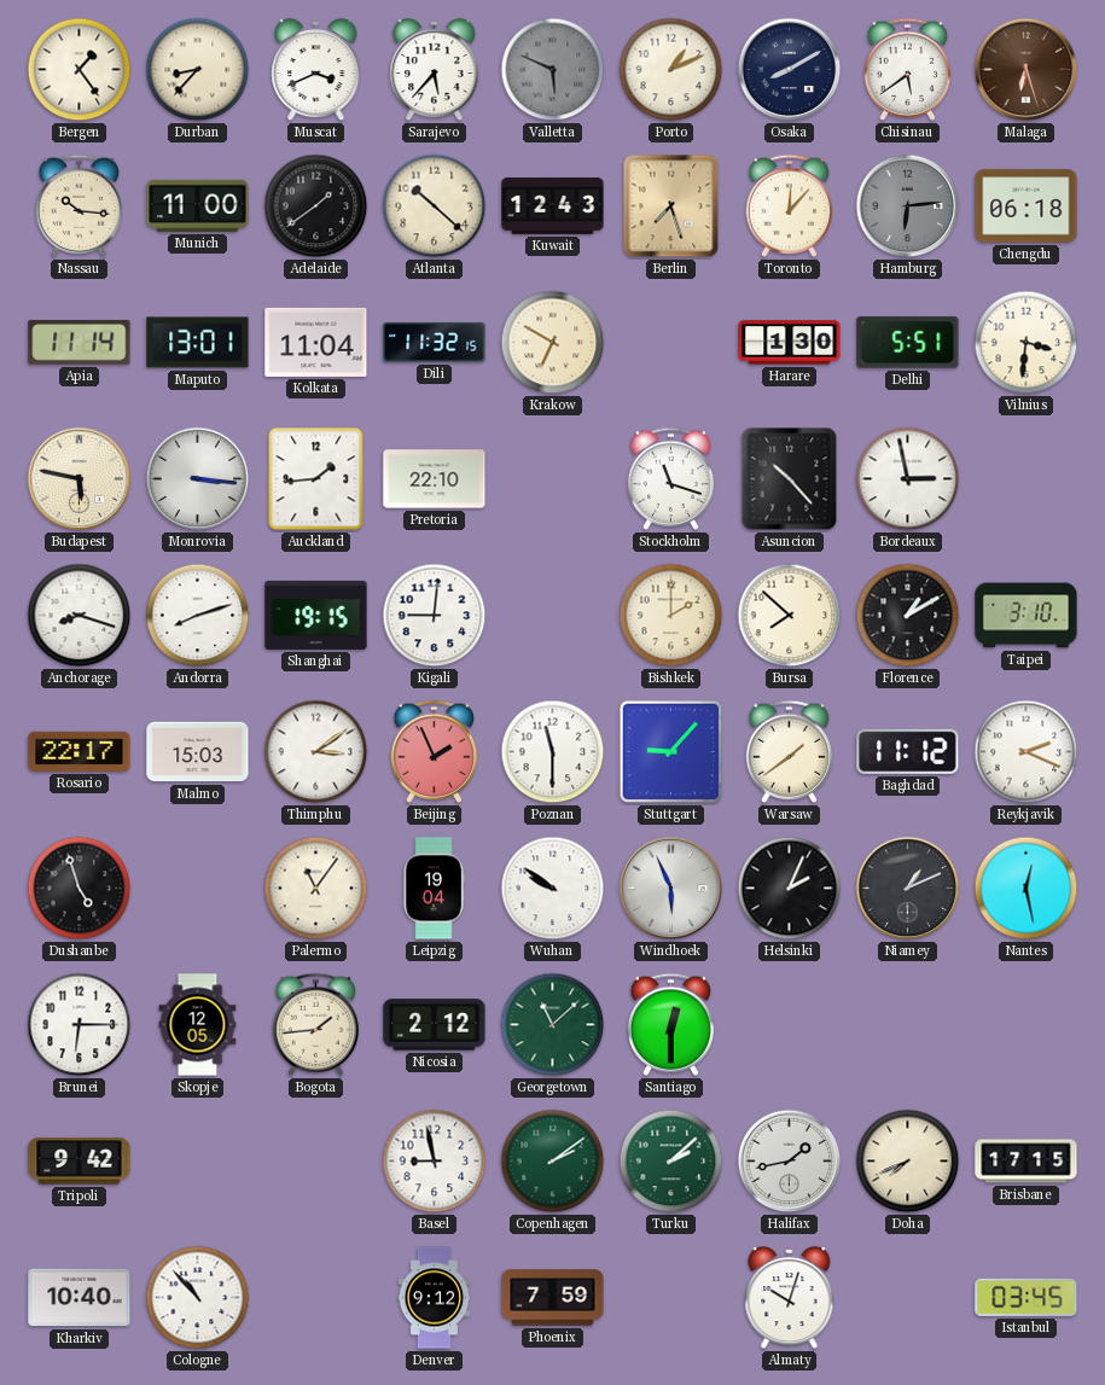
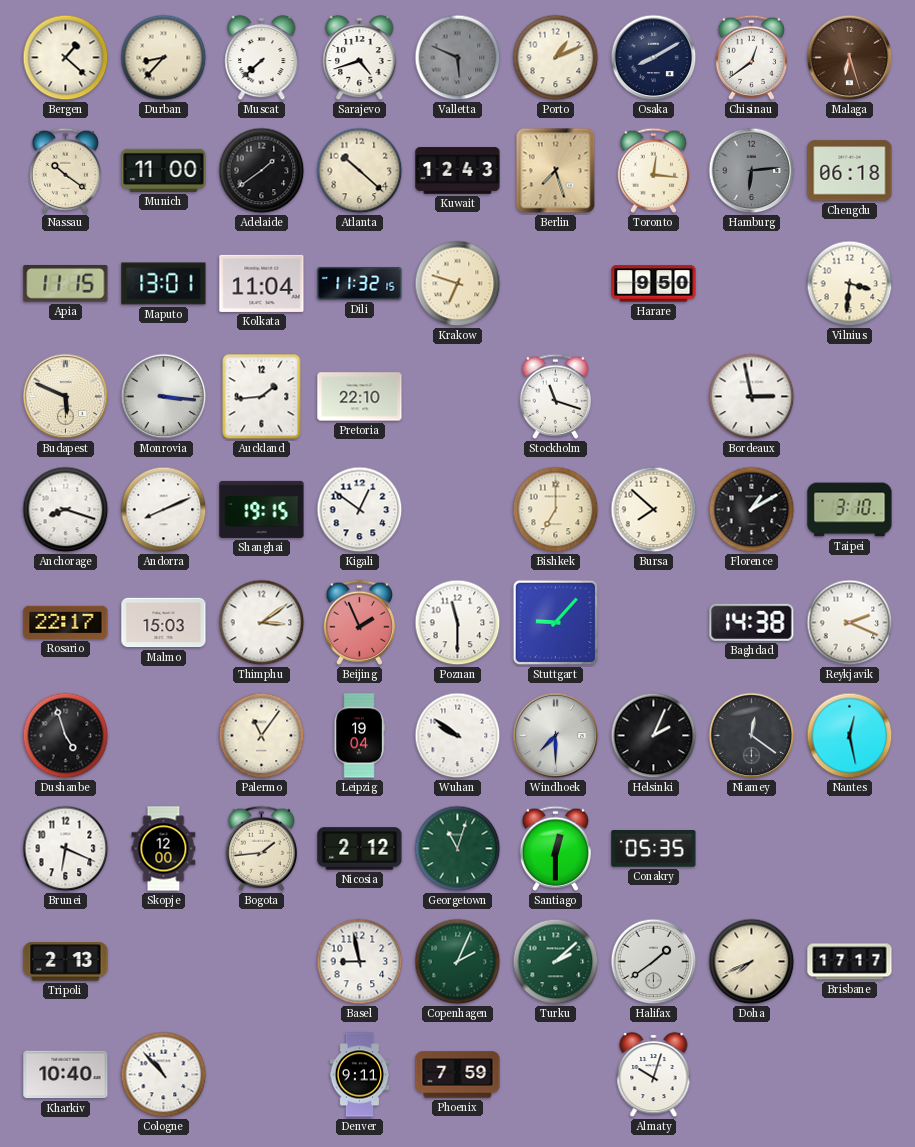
Bergen: 1:24 -> 1:22
Muscat: 3:41 -> 7:38
Sarajevo: 5:37 -> 4:42
Chisinau: 5:39 -> 12:39
Nassau: 10:16 -> 10:21
Toronto: 12:07 -> 12:16
Apia: 11:14 -> 11:15
Krakow: 6:50 -> 6:48
Harare: 1:30 -> 9:50
Delhi: 5:51 -> none
Budapest: 5:47 -> 5:49
Asuncion: 10:23 -> none
Andorra: 8:12 -> 8:11
Kigali: 9:01 -> 12:51
Bishkek: 2:00 -> 7:00
Warsaw: 1:39 -> none
Baghdad: 11:12 -> 14:38
Windhoek: 5:56 -> 7:30
Niamey: 1:11 -> 12:21
Brunei: 6:15 -> 6:19
Skopje: 12:05 -> 12:00
Georgetown: 11:08 -> 11:03
Conakry: none -> 05:35
Tripoli: 9:42 -> 2:13
Copenhagen: 2:09 -> 2:04
Halifax: 1:43 -> 1:39
Brisbane: 17:15 -> 17:17
Denver: 9:12 -> 9:11
Istanbul: 03:45 -> none
